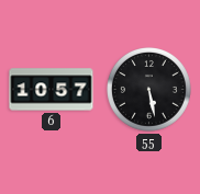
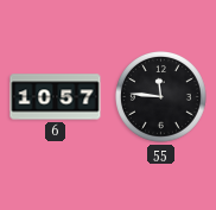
55: 5:28 -> 11:46
